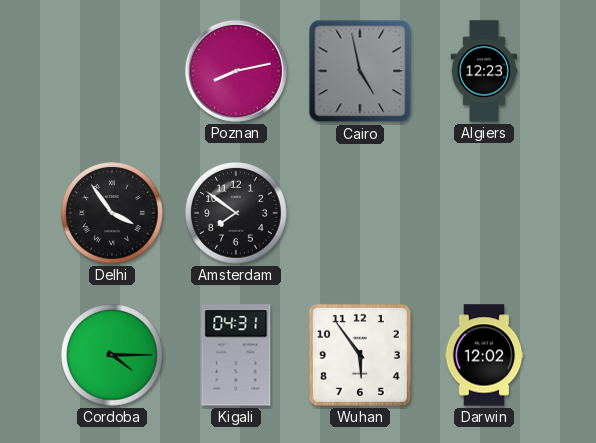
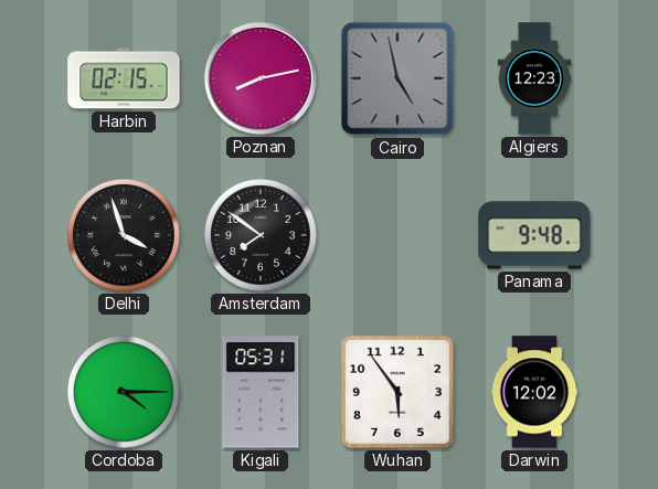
Harbin: none -> 02:15
Delhi: 3:54 -> 3:57
Panama: none -> 9:48
Kigali: 04:31 -> 05:31
